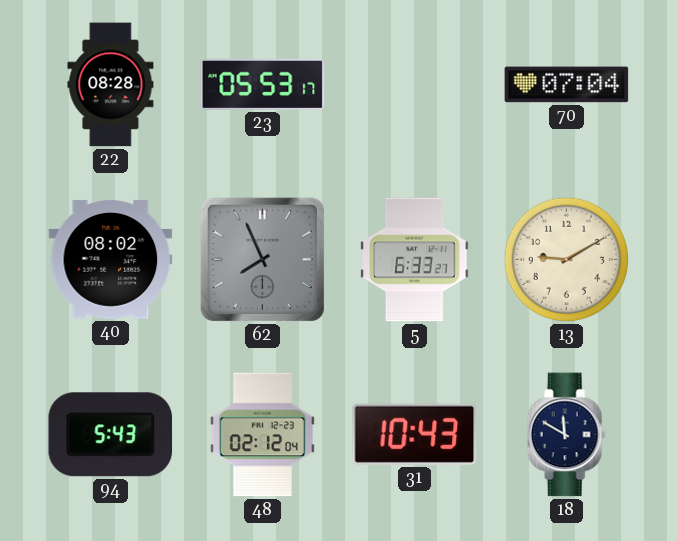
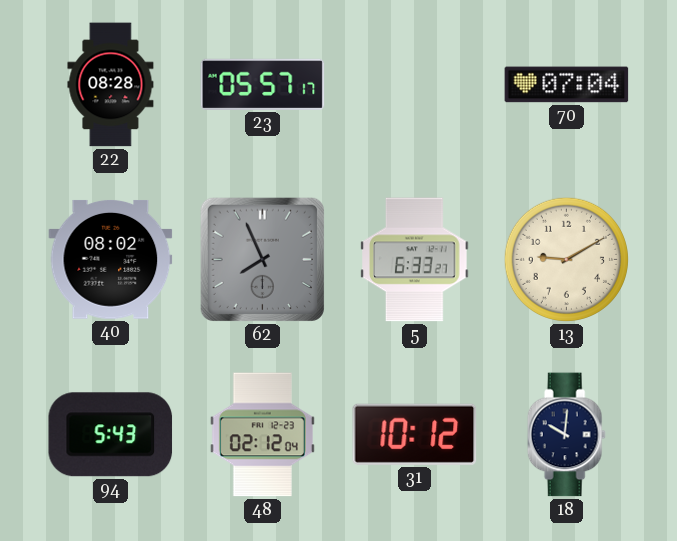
23: 05:53 -> 05:57
31: 10:43 -> 10:12
18: 11:50 -> 10:01
